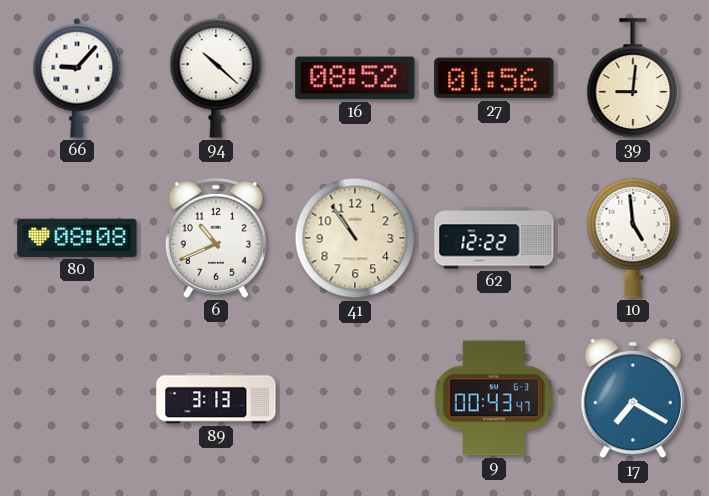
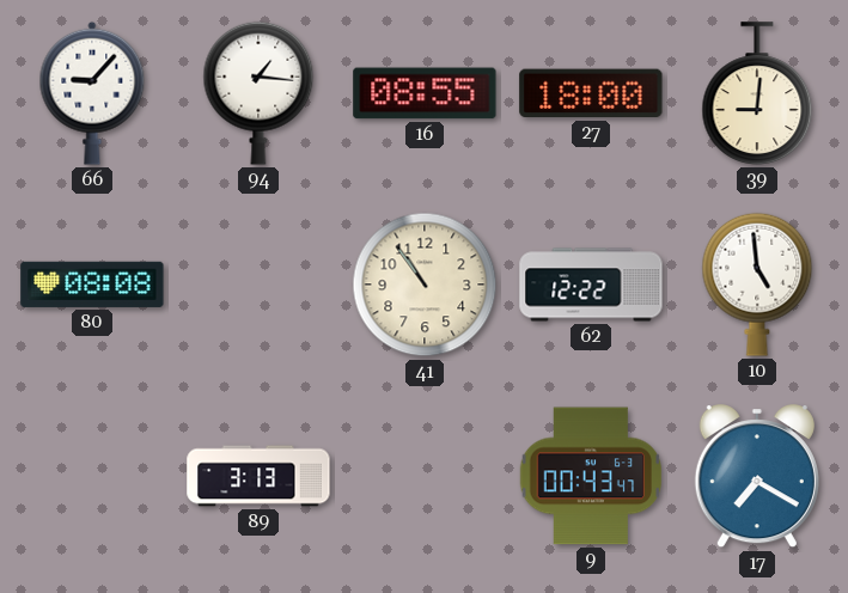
94: 10:22 -> 1:16
16: 08:52 -> 08:55
27: 01:56 -> 18:00
6: 10:41 -> none
